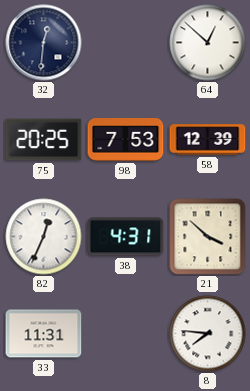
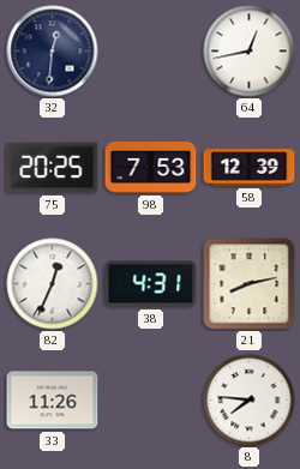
64: 12:52 -> 12:43
21: 3:52 -> 8:13
33: 11:31 -> 11:26
